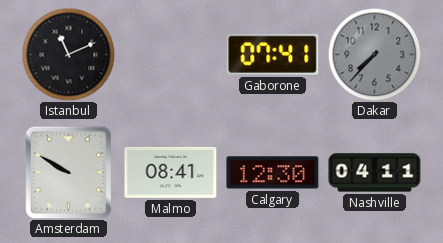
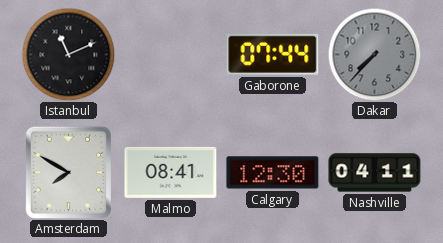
Gaborone: 07:41 -> 07:44
Amsterdam: 9:50 -> 7:50
